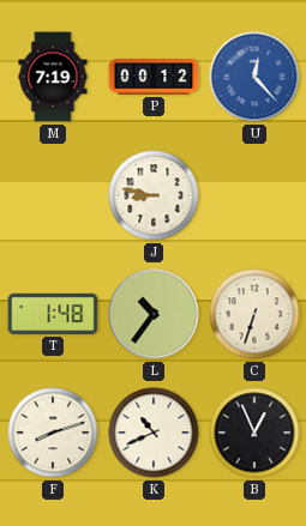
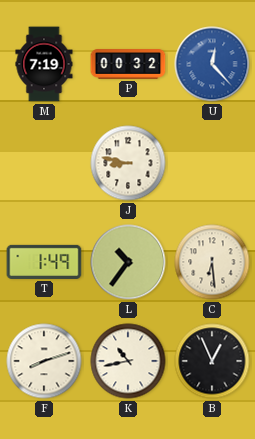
P: 00:12 -> 00:32
T: 1:48 -> 1:49
C: 6:33 -> 6:29
K: 10:41 -> 10:43
